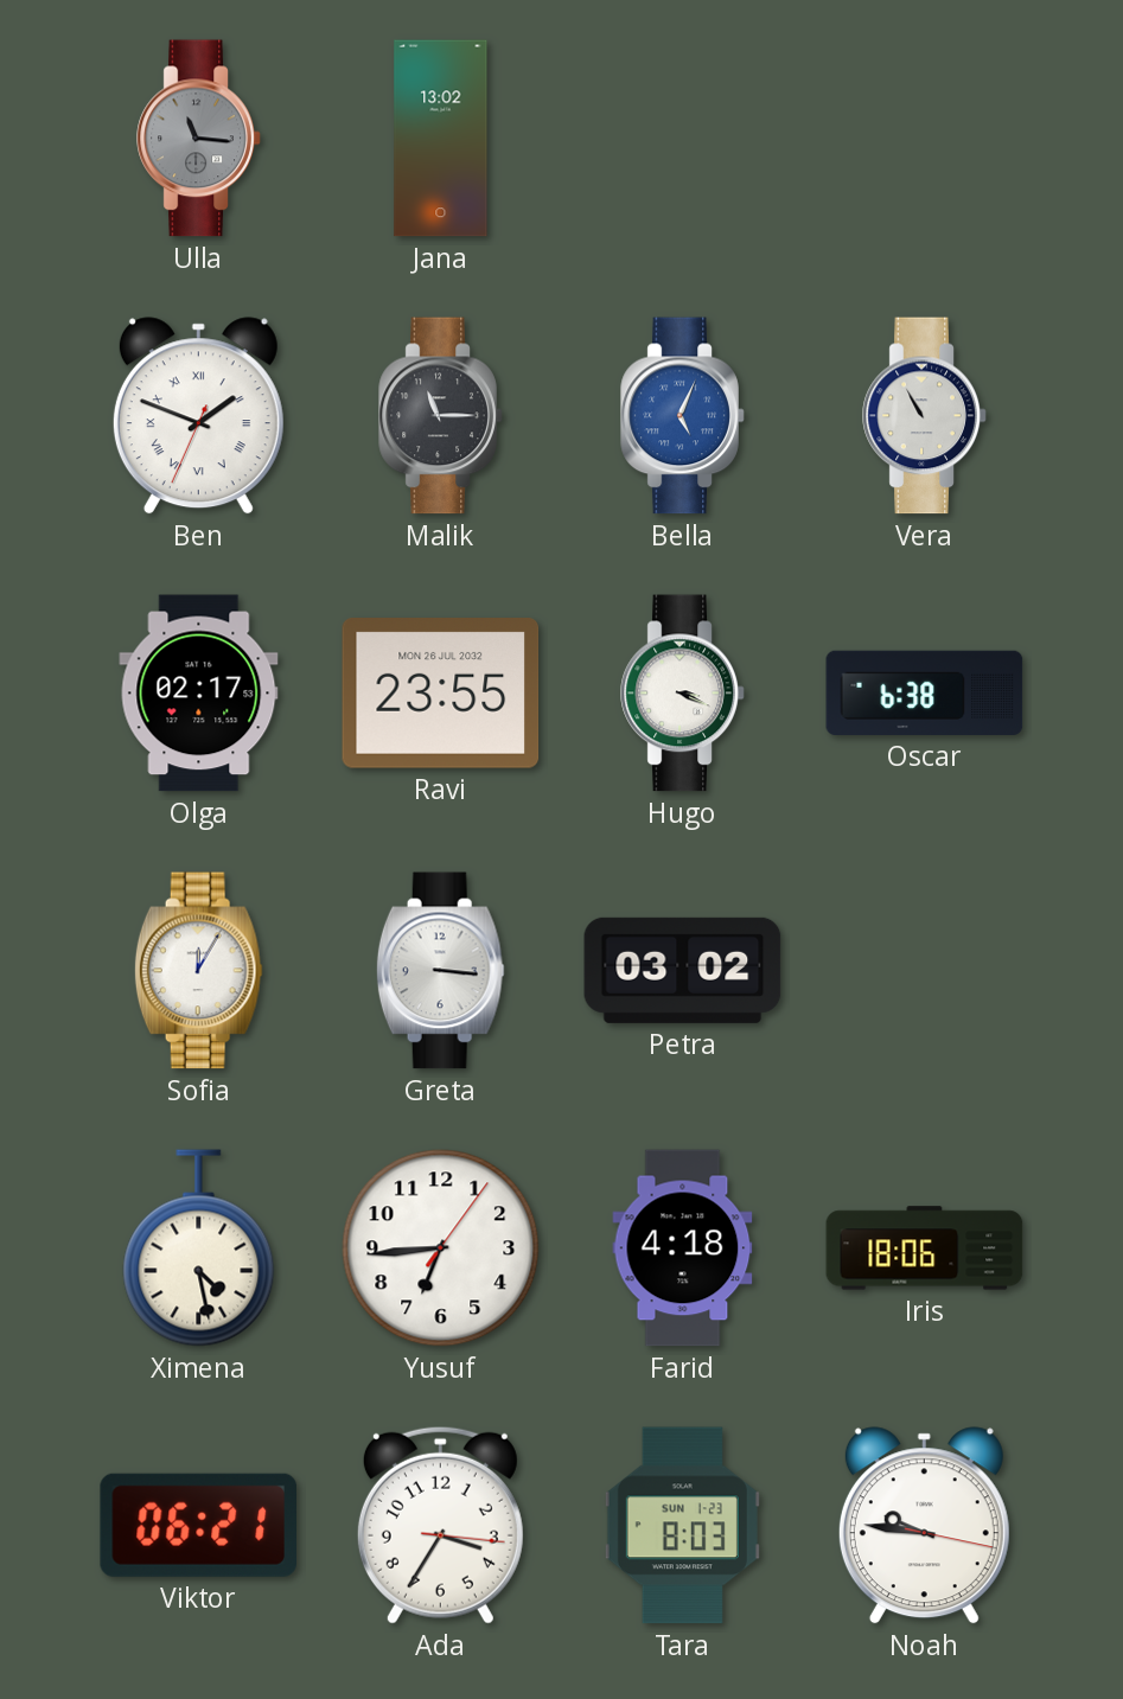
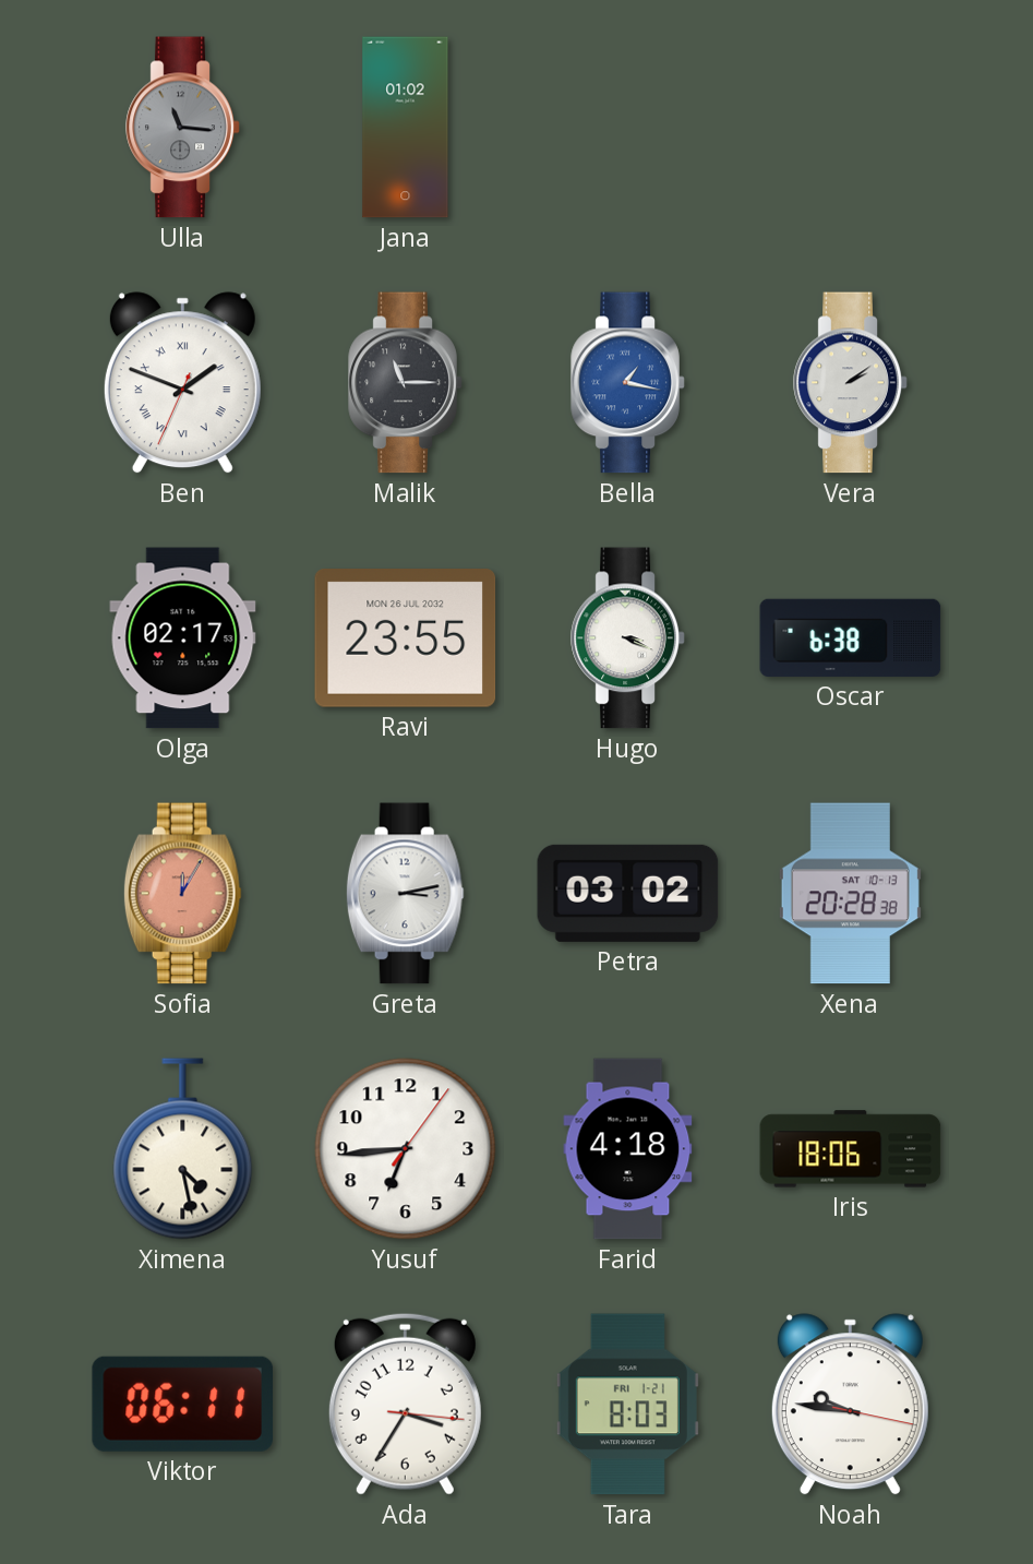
Jana: 13:02 -> 01:02
Bella: 5:04 -> 1:17
Vera: 10:55 -> 2:09
Sofia dial: white -> salmon
Greta: 3:16 -> 3:13
Xena: none -> 20:28
Viktor: 06:21 -> 06:11
Tara date: SUN 1-23 -> FRI 1-21
